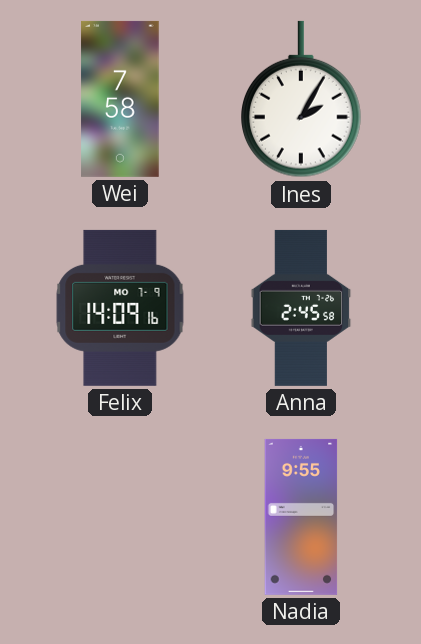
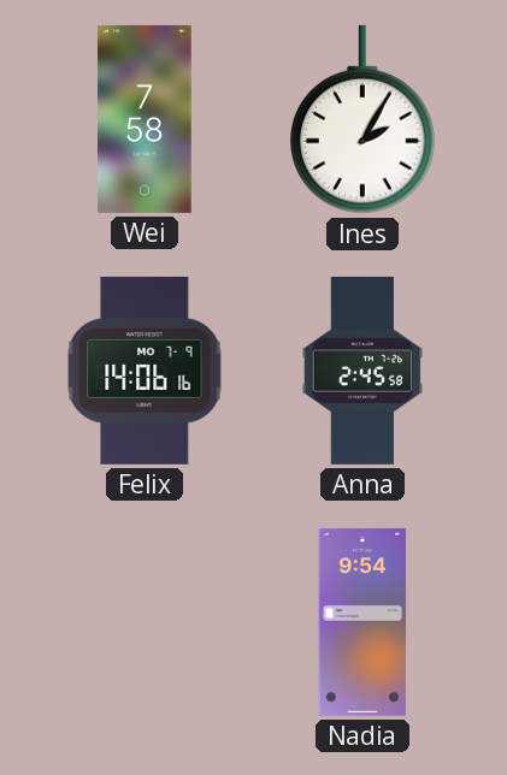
Felix: 14:09 -> 14:06
Nadia: 9:55 -> 9:54
